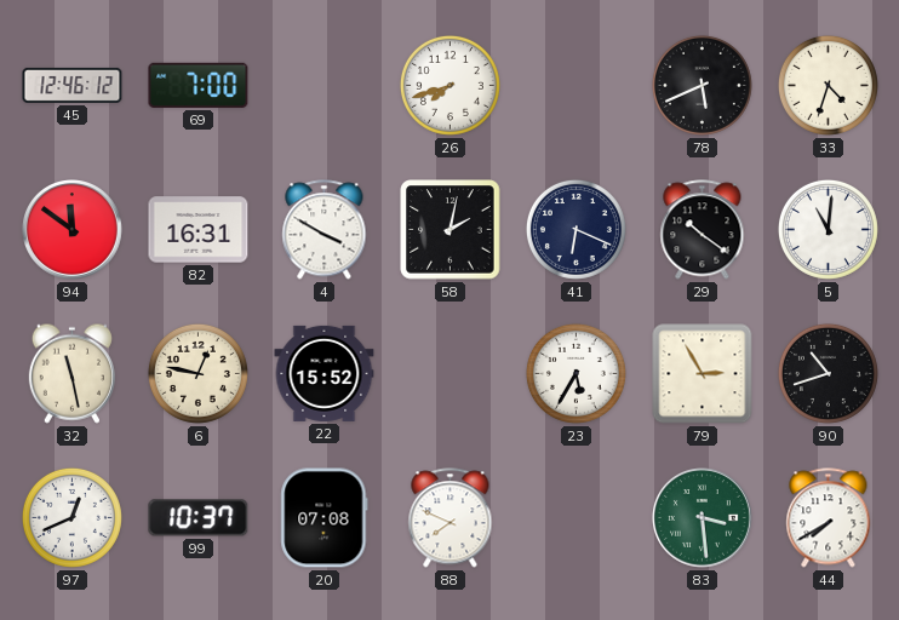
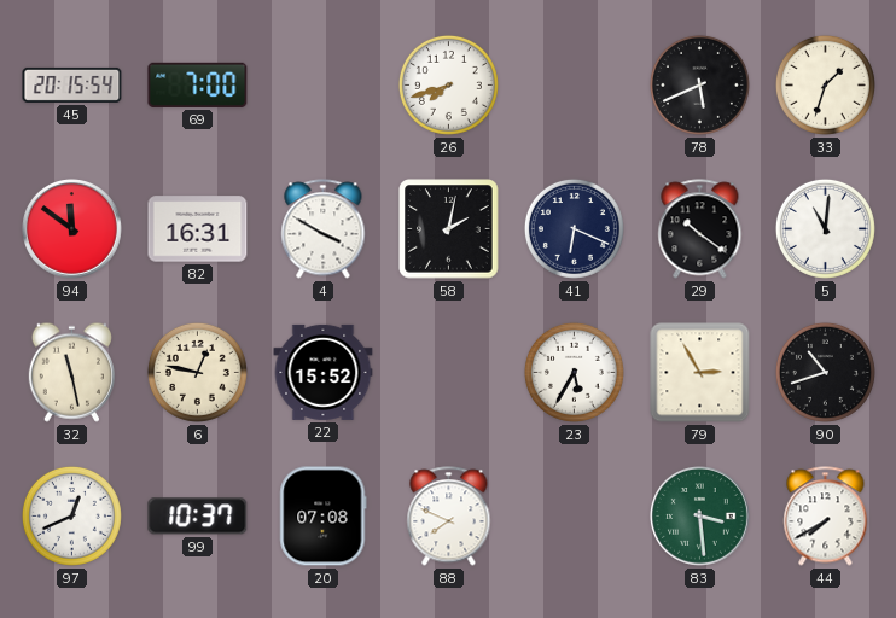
45: 12:46 -> 20:15
33: 4:33 -> 1:33
